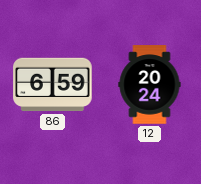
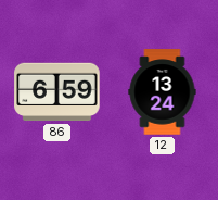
12: 20:24 -> 13:24
